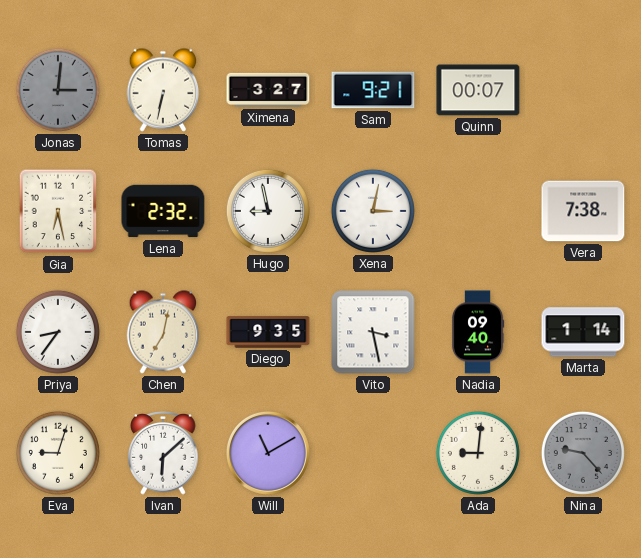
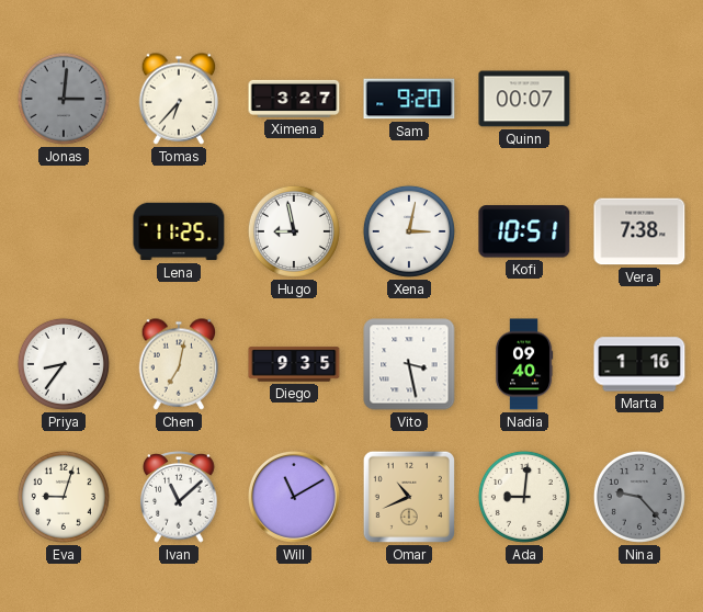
Tomas: 6:32 -> 6:37
Sam: 9:21 -> 9:20
Gia: 6:28 -> none
Lena: 2:32 -> 11:25
Kofi: none -> 10:51
Marta: 1:14 -> 1:16
Ivan: 6:08 -> 11:08
Omar: none -> 10:41
